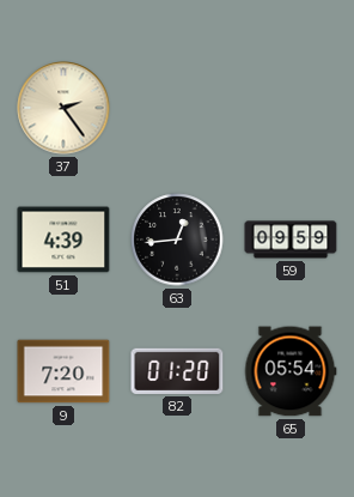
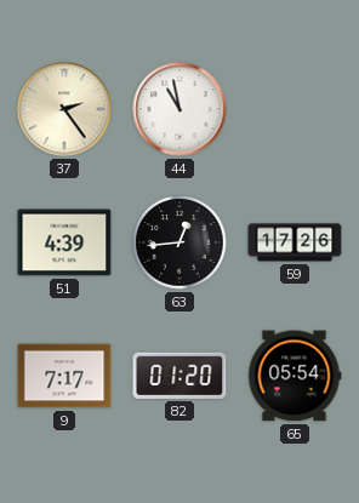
44: none -> 10:58
59: 09:59 -> 17:26
9: 7:20 -> 7:17
